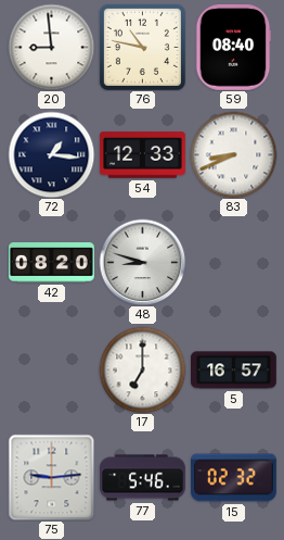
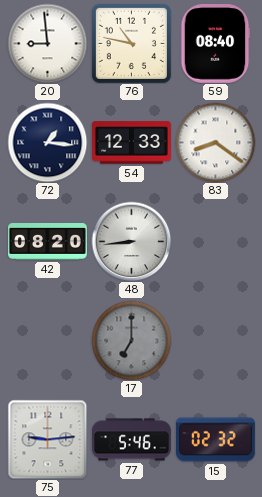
83: 8:41 -> 8:21
48: 8:48 -> 8:44
17 dial: white -> grey
5: 16:57 -> none
